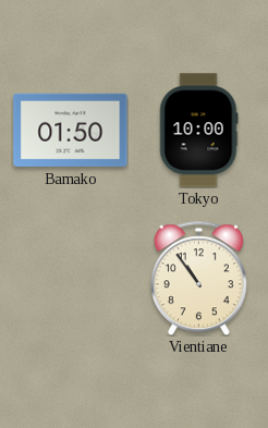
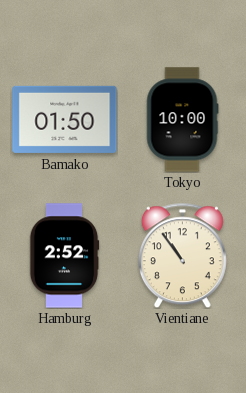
Hamburg: none -> 2:52
